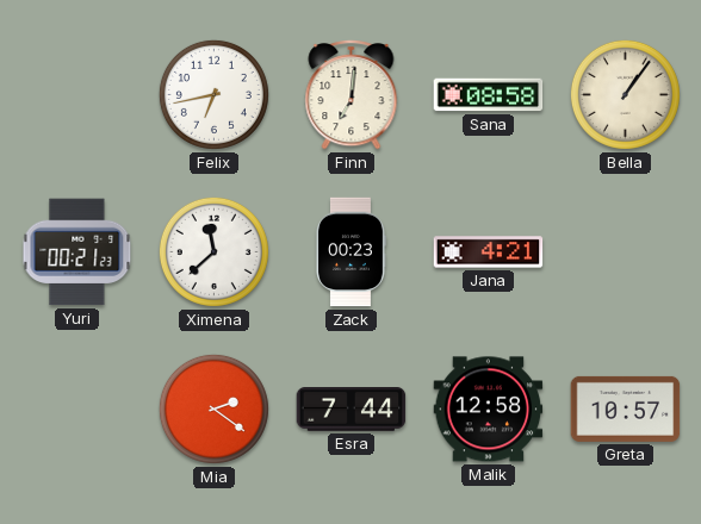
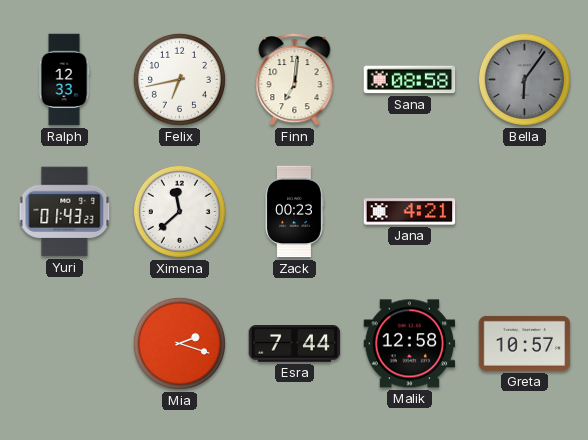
Ralph: none -> 12:33
Bella: 1:06 -> 6:06
Bella dial: cream -> grey
Yuri: 00:21 -> 01:43
Mia: 2:21 -> 2:18
